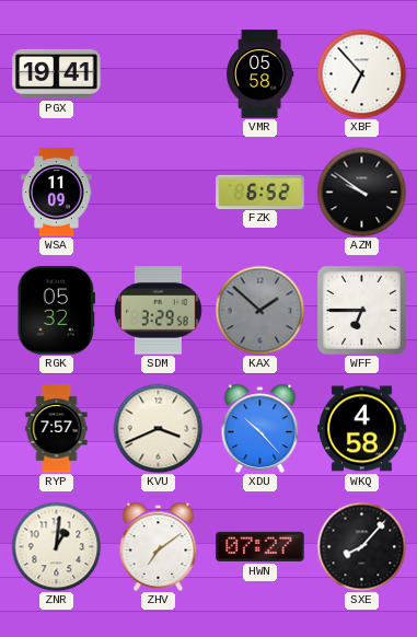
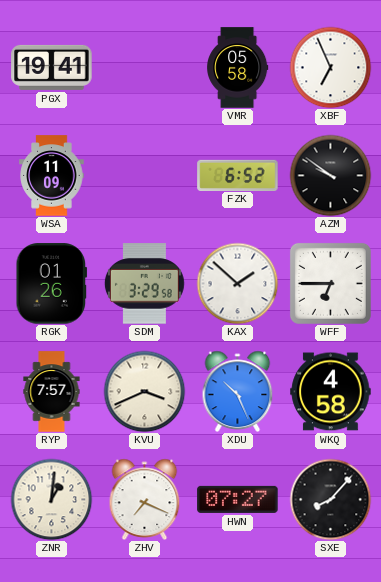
XBF: 6:53 -> 6:56
RGK: 05:32 -> 01:26
KAX dial: grey -> white
XDU: 10:23 -> 10:26
ZHV: 7:09 -> 7:19
